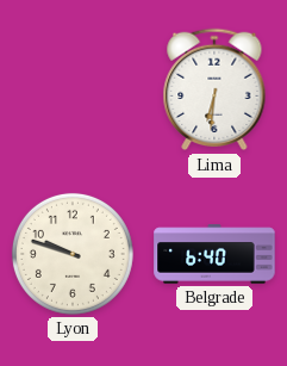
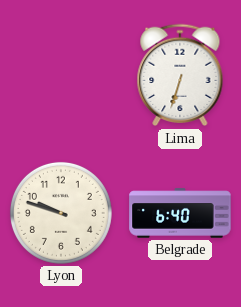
Lima: 6:31 -> 6:33
